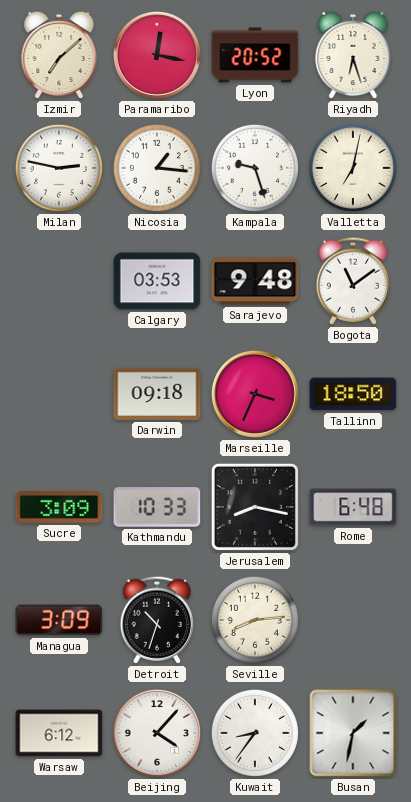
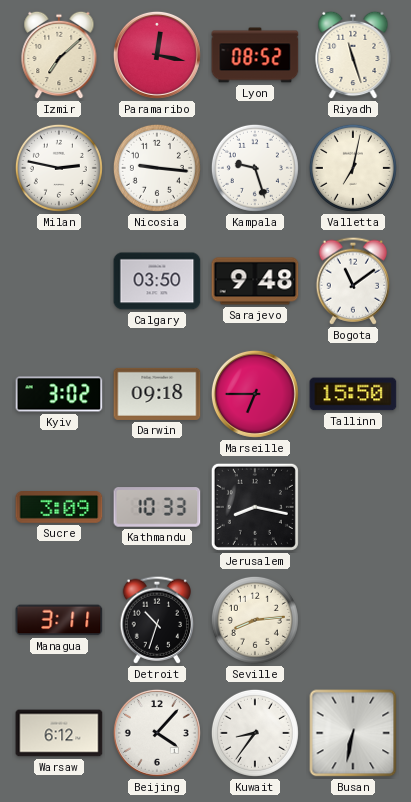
Lyon: 20:52 -> 08:52
Riyadh: 6:27 -> 11:27
Nicosia: 1:16 -> 9:16
Calgary: 03:53 -> 03:50
Kyiv: none -> 3:02
Marseille: 3:34 -> 6:45
Tallinn: 18:50 -> 15:50
Rome: 6:48 -> none
Managua: 3:09 -> 3:11
Busan: 1:32 -> 6:32
